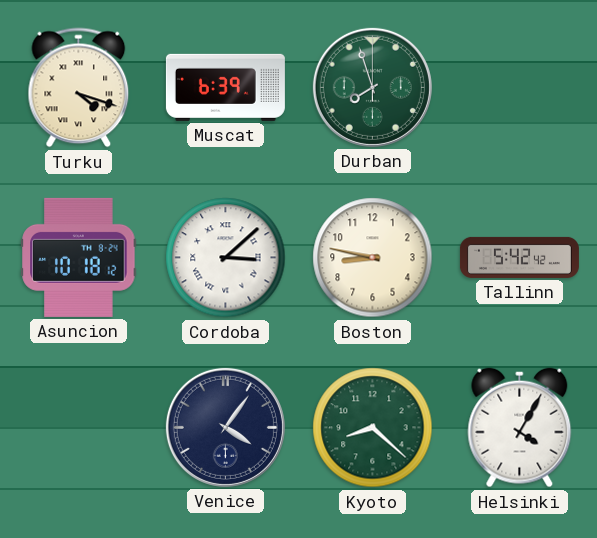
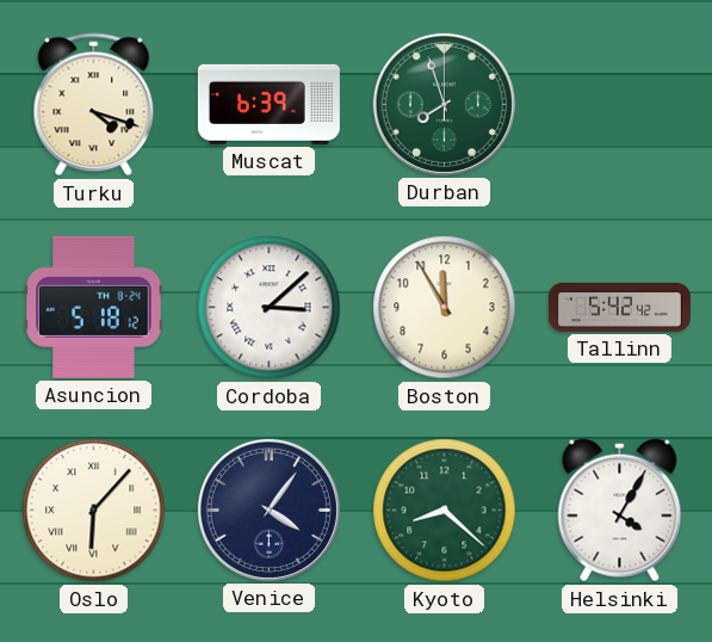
Asuncion: 10:18 -> 5:18
Boston: 8:47 -> 11:55
Oslo: none -> 6:07
